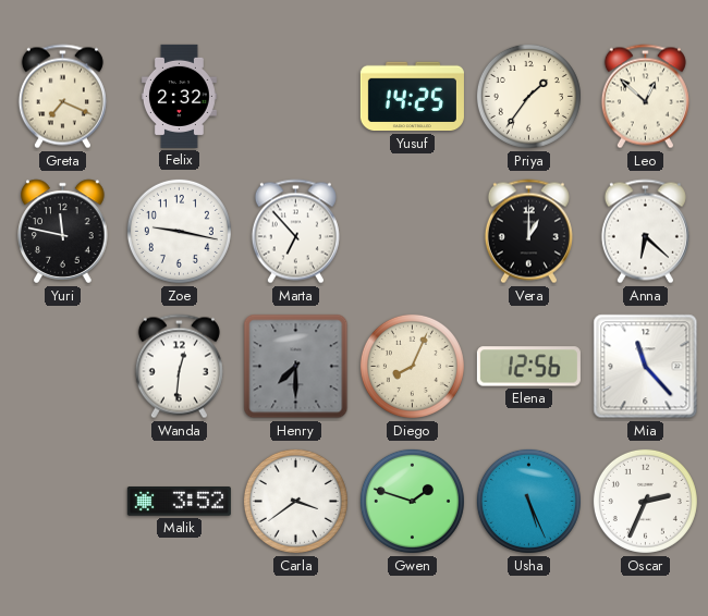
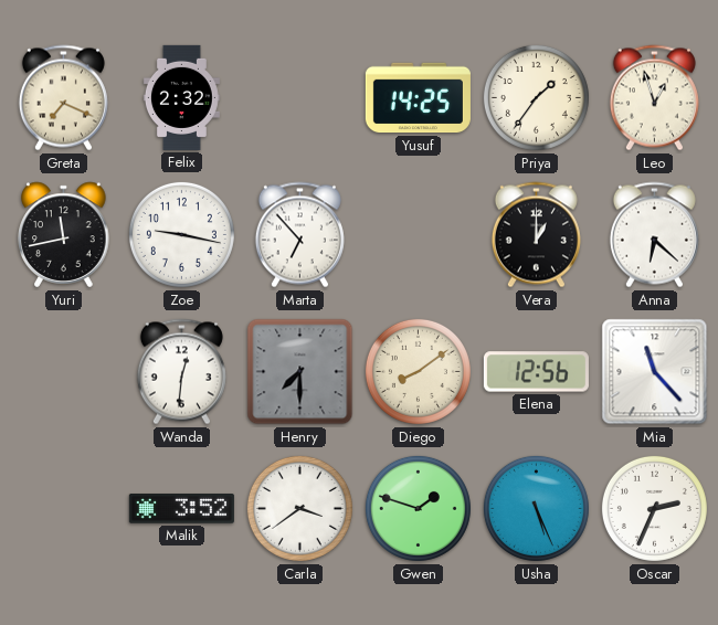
Leo: 12:52 -> 12:57
Yuri: 11:47 -> 11:43
Diego: 8:04 -> 8:09
